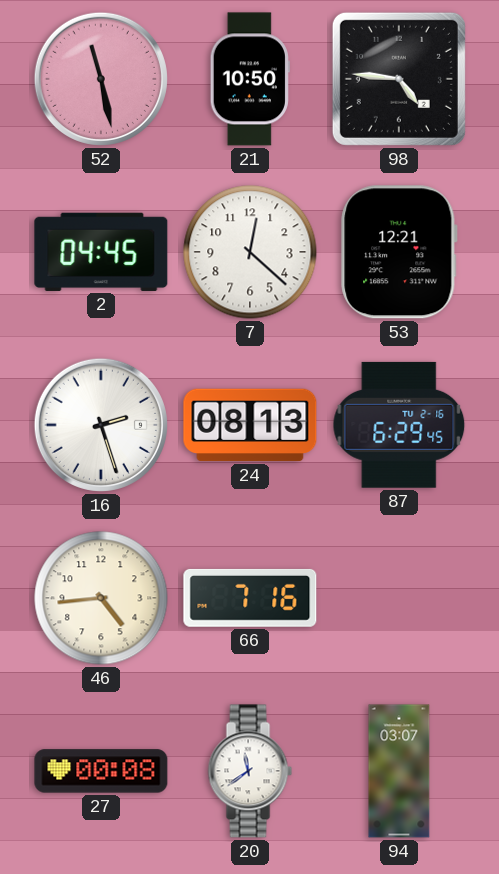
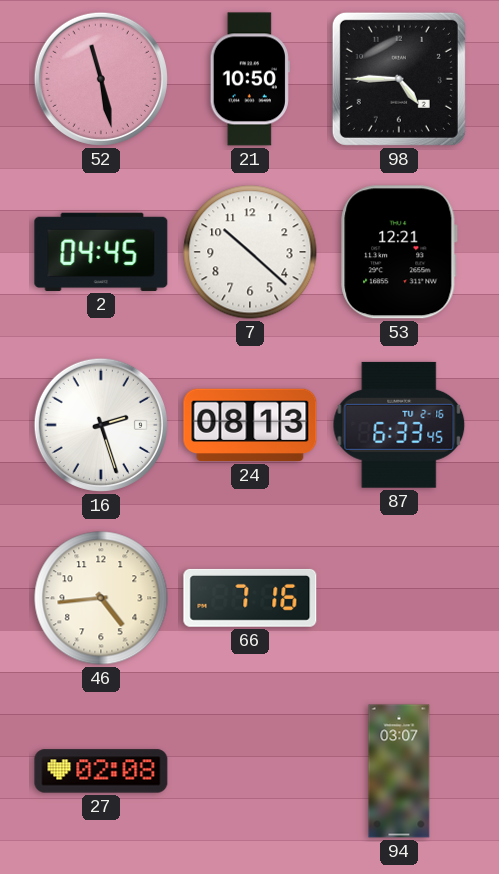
98: 4:46 -> 4:45
7: 12:22 -> 10:22
87: 6:29 -> 6:33
27: 00:08 -> 02:08
20: 11:39 -> none
